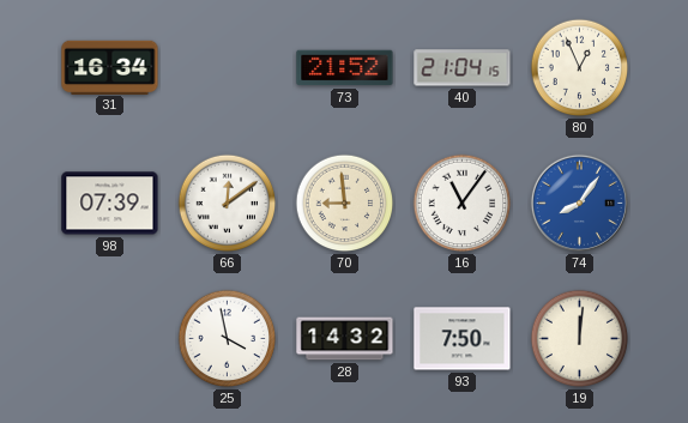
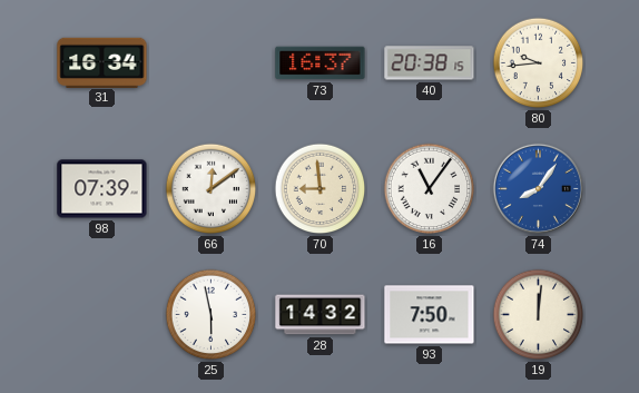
73: 21:52 -> 16:37
40: 21:04 -> 20:38
80: 12:56 -> 9:44
25: 3:58 -> 5:58
